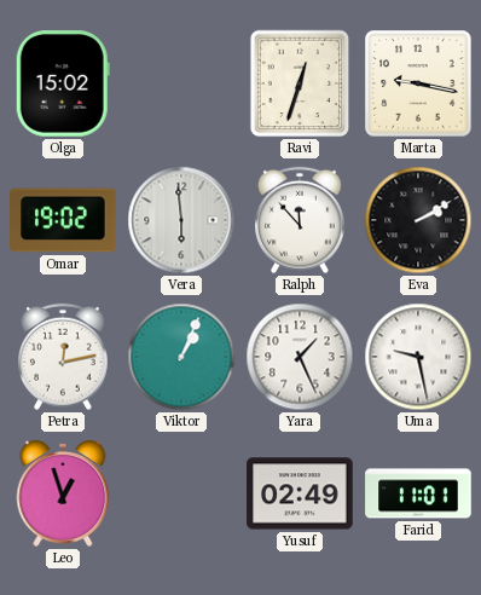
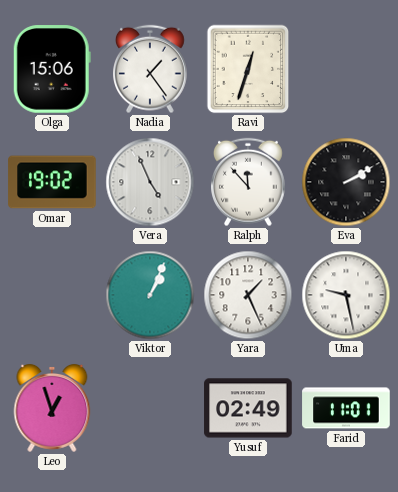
Olga: 15:02 -> 15:06
Nadia: none -> 1:24
Marta: 9:17 -> none
Vera: 5:59 -> 4:56
Petra: 12:13 -> none
